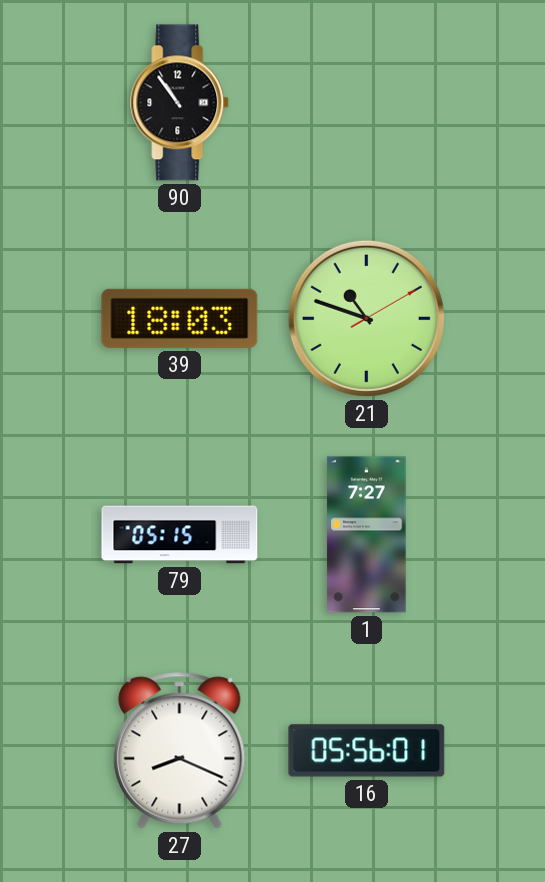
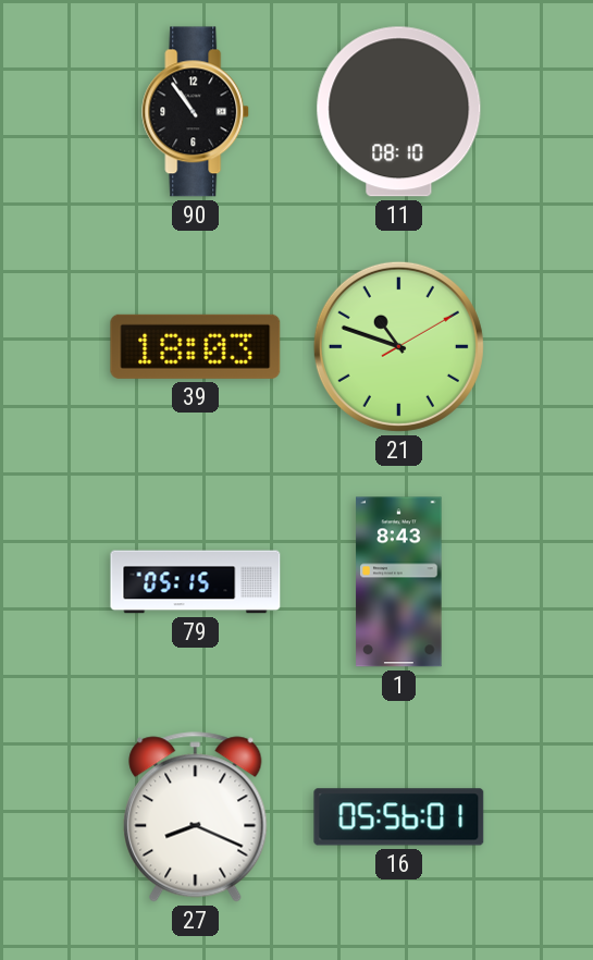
11: none -> 08:10
1: 7:27 -> 8:43
